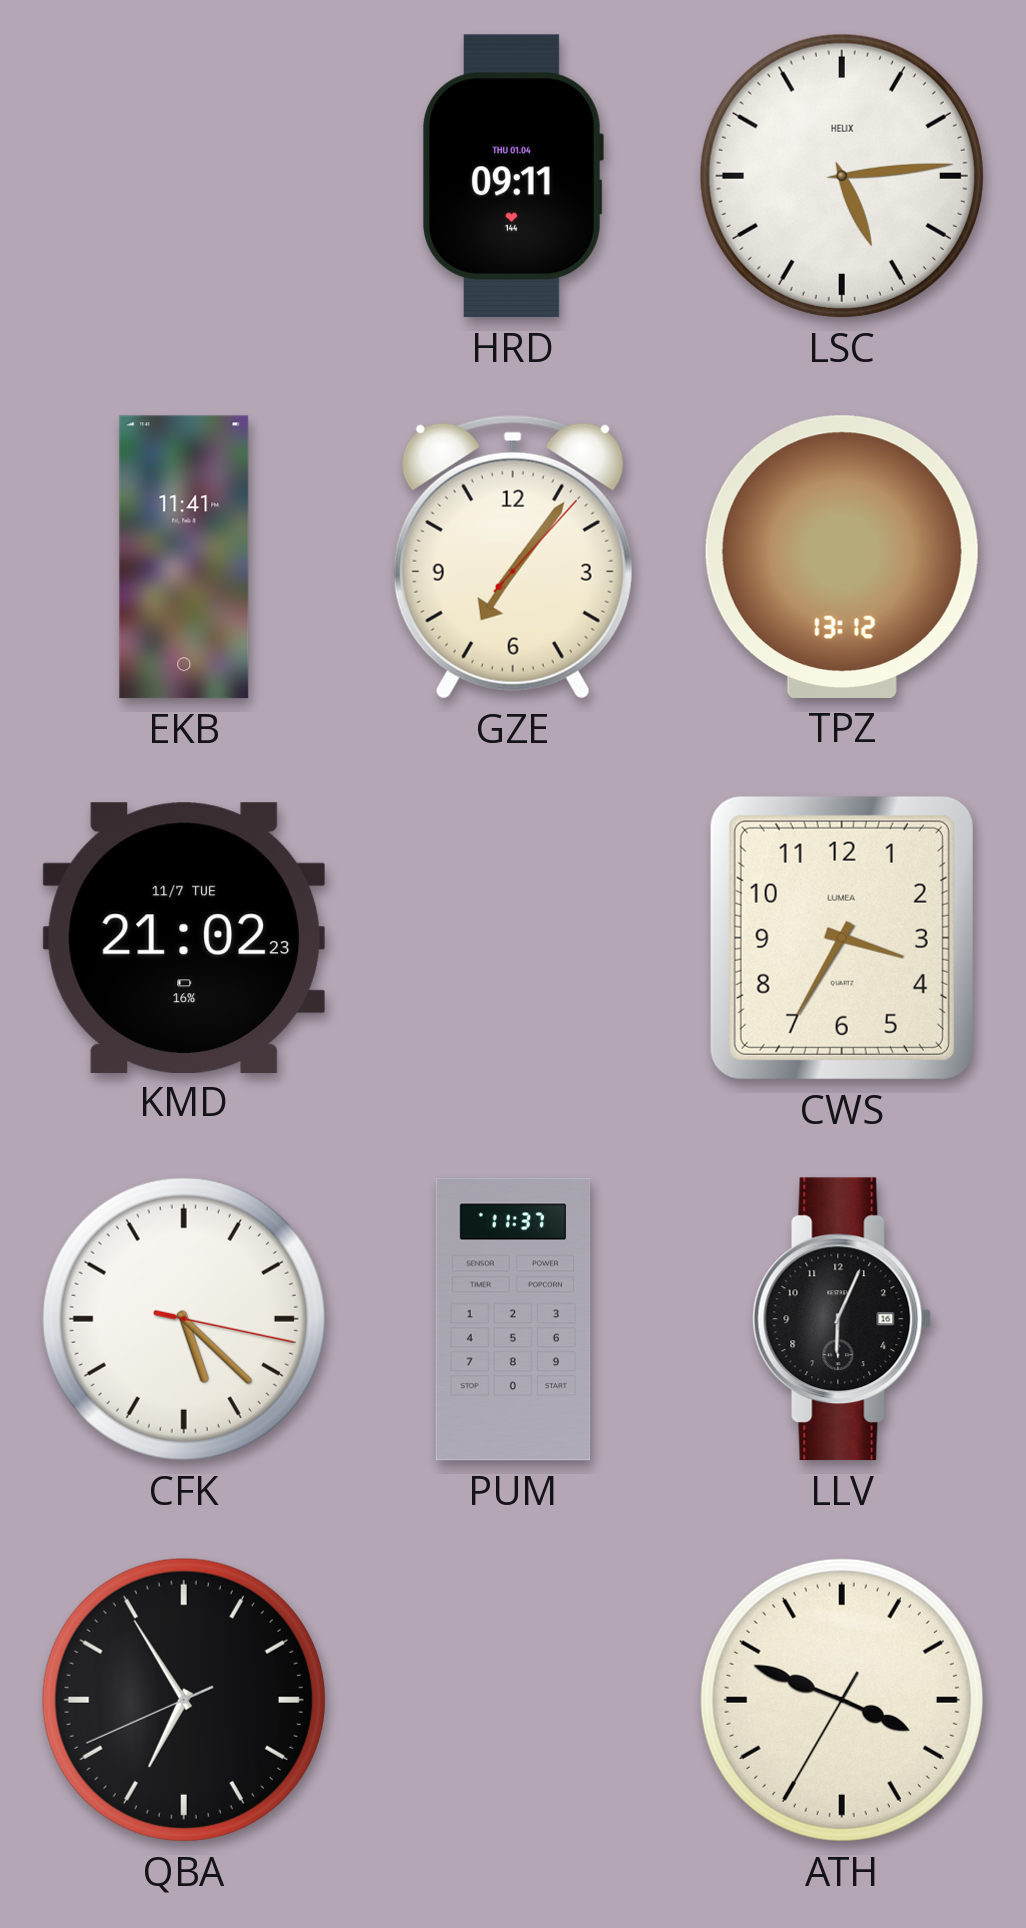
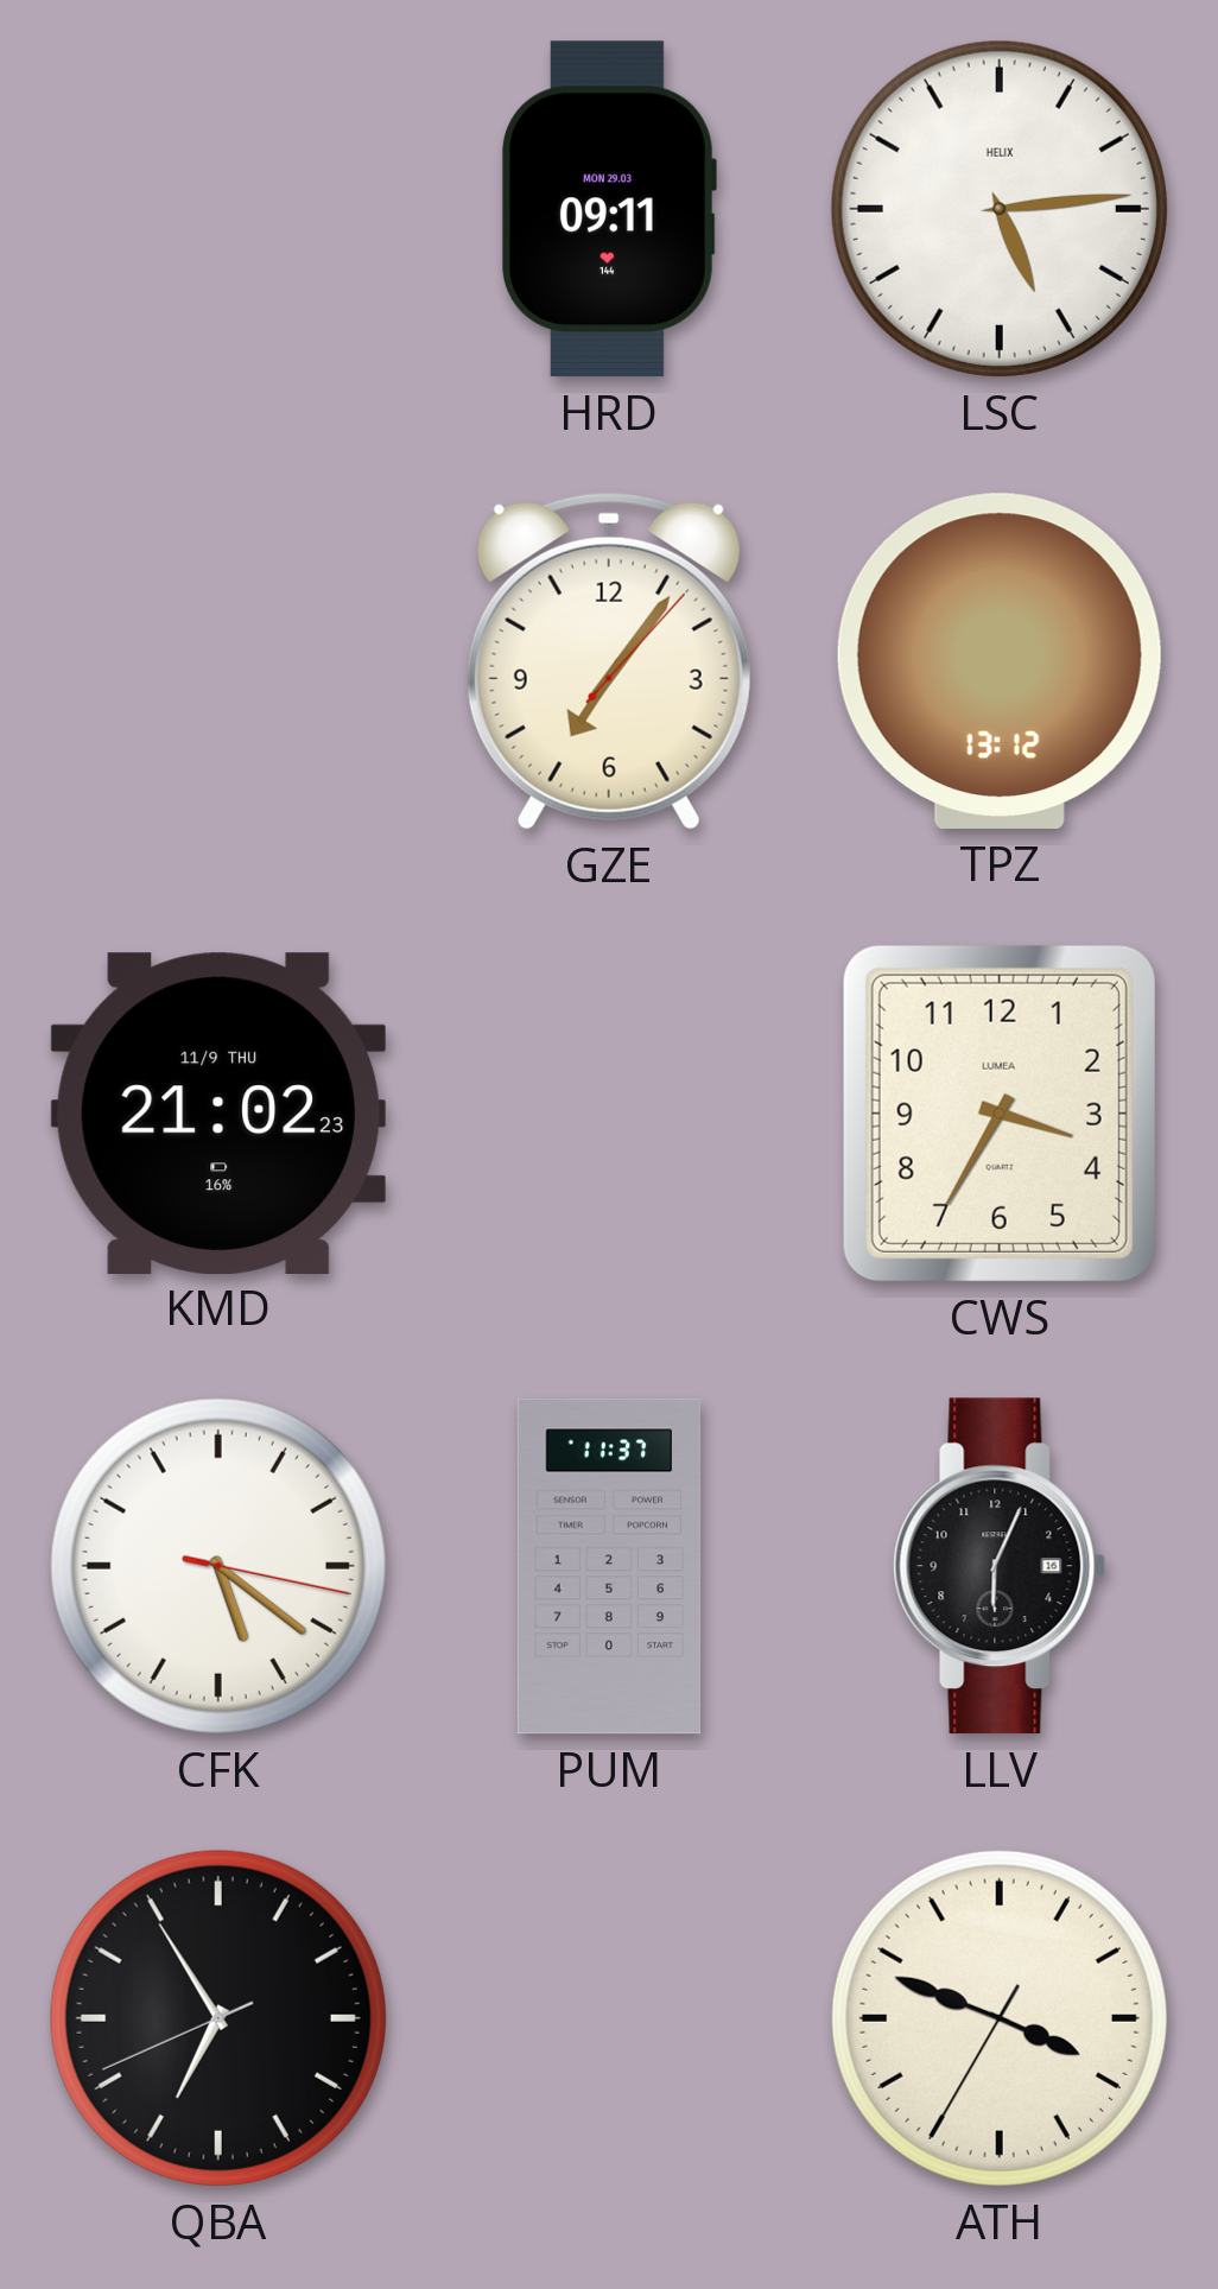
HRD date: THU 01.04 -> MON 29.03
EKB: 11:41 -> none
KMD date: 11/7 TUE -> 11/9 THU
CFK: 5:22 -> 5:21
